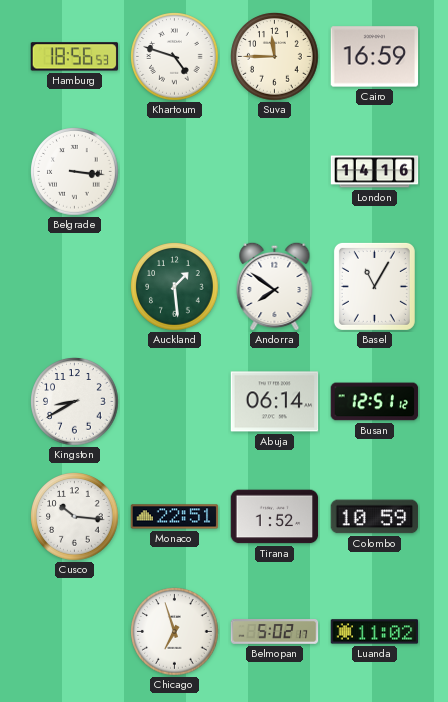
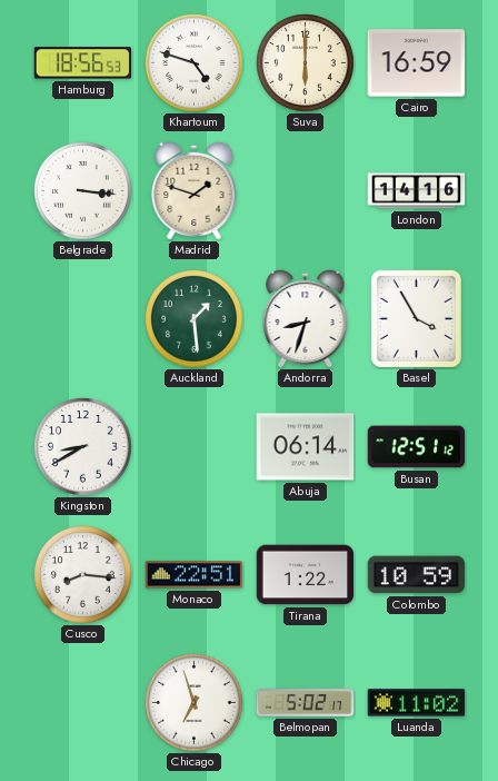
Suva: 11:45 -> 6:00
Madrid: none -> 1:48
Andorra: 7:51 -> 8:33
Basel: 11:05 -> 3:55
Cusco: 10:16 -> 8:16
Tirana: 1:52 -> 1:22
